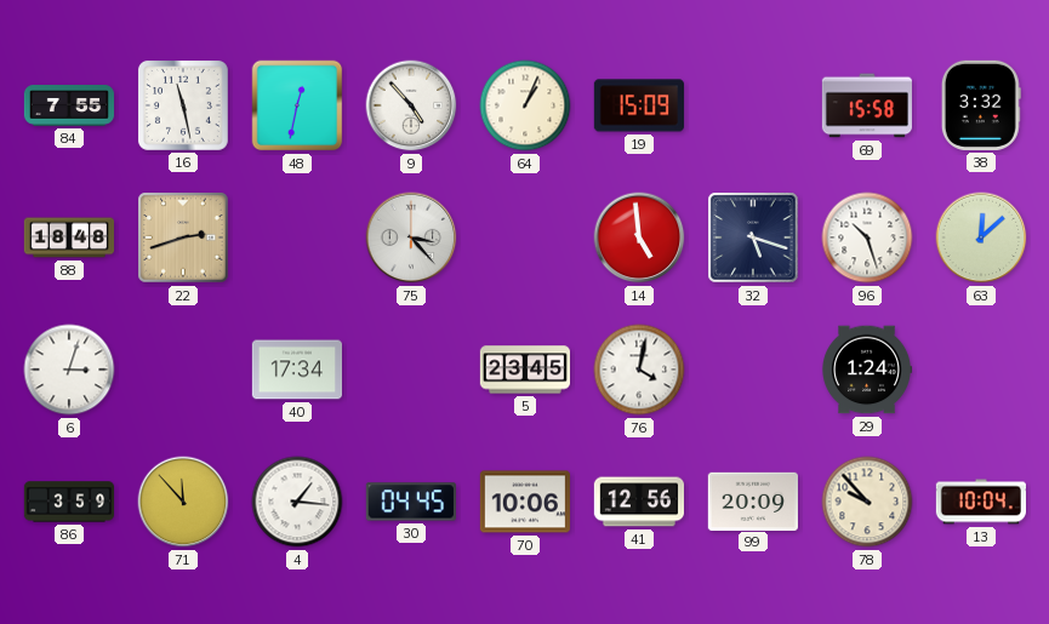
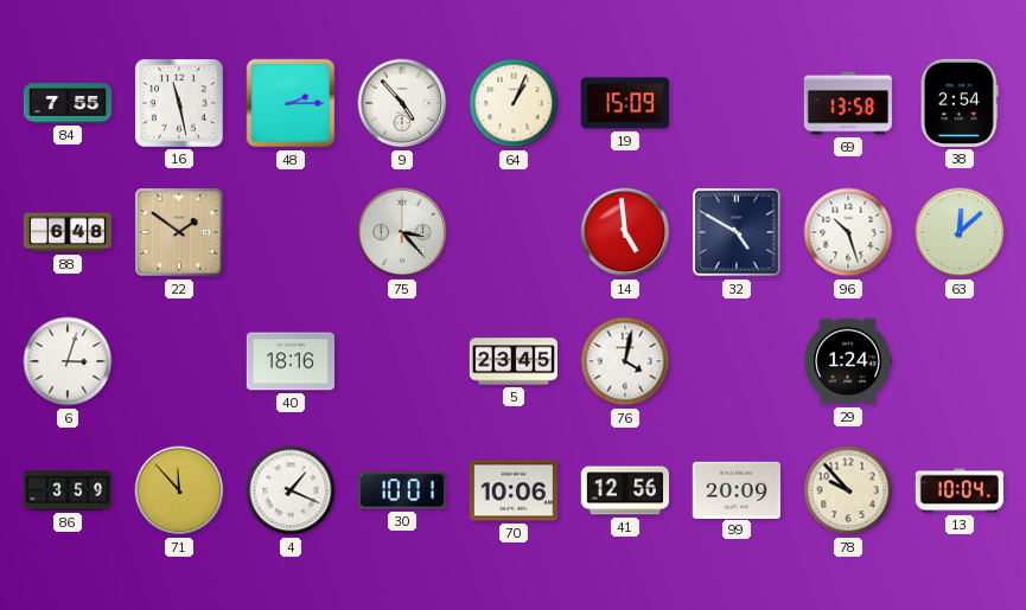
48: 12:32 -> 2:15
69: 15:58 -> 13:58
38: 3:32 -> 2:54
88: 18:48 -> 6:48
22: 2:42 -> 1:51
32: 5:18 -> 4:50
40: 17:34 -> 18:16
4: 1:16 -> 1:19
30: 04:45 -> 10:01
